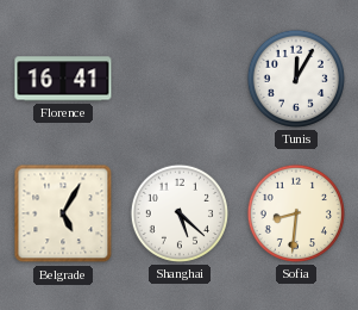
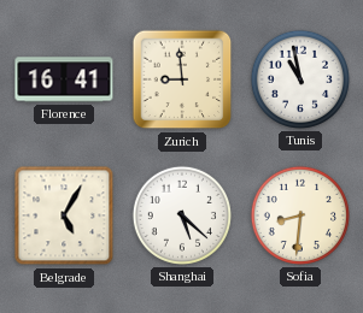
Zurich: none -> 8:59
Tunis: 12:05 -> 10:58
